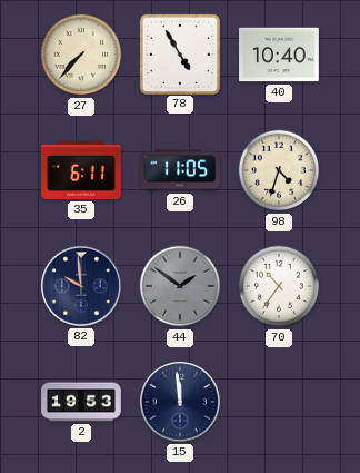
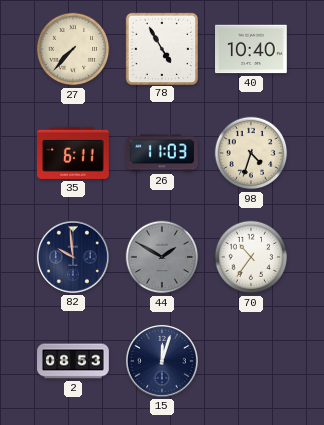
26: 11:05 -> 11:03
44: 1:51 -> 1:50
2: 19:53 -> 08:53
15: 11:59 -> 12:03
